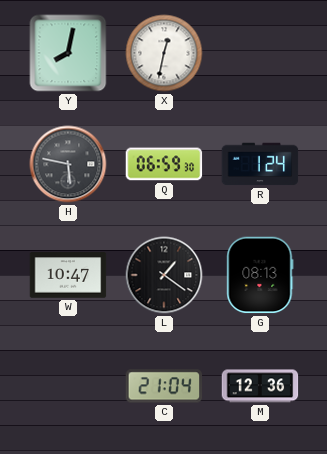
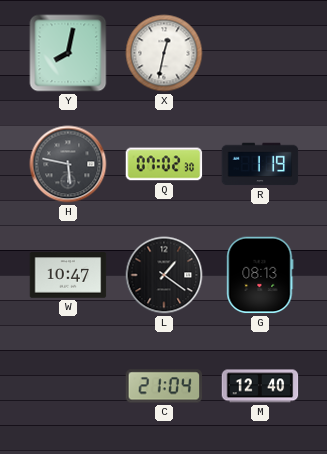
Q: 06:59 -> 07:02
R: 1:24 -> 1:19
M: 12:36 -> 12:40
